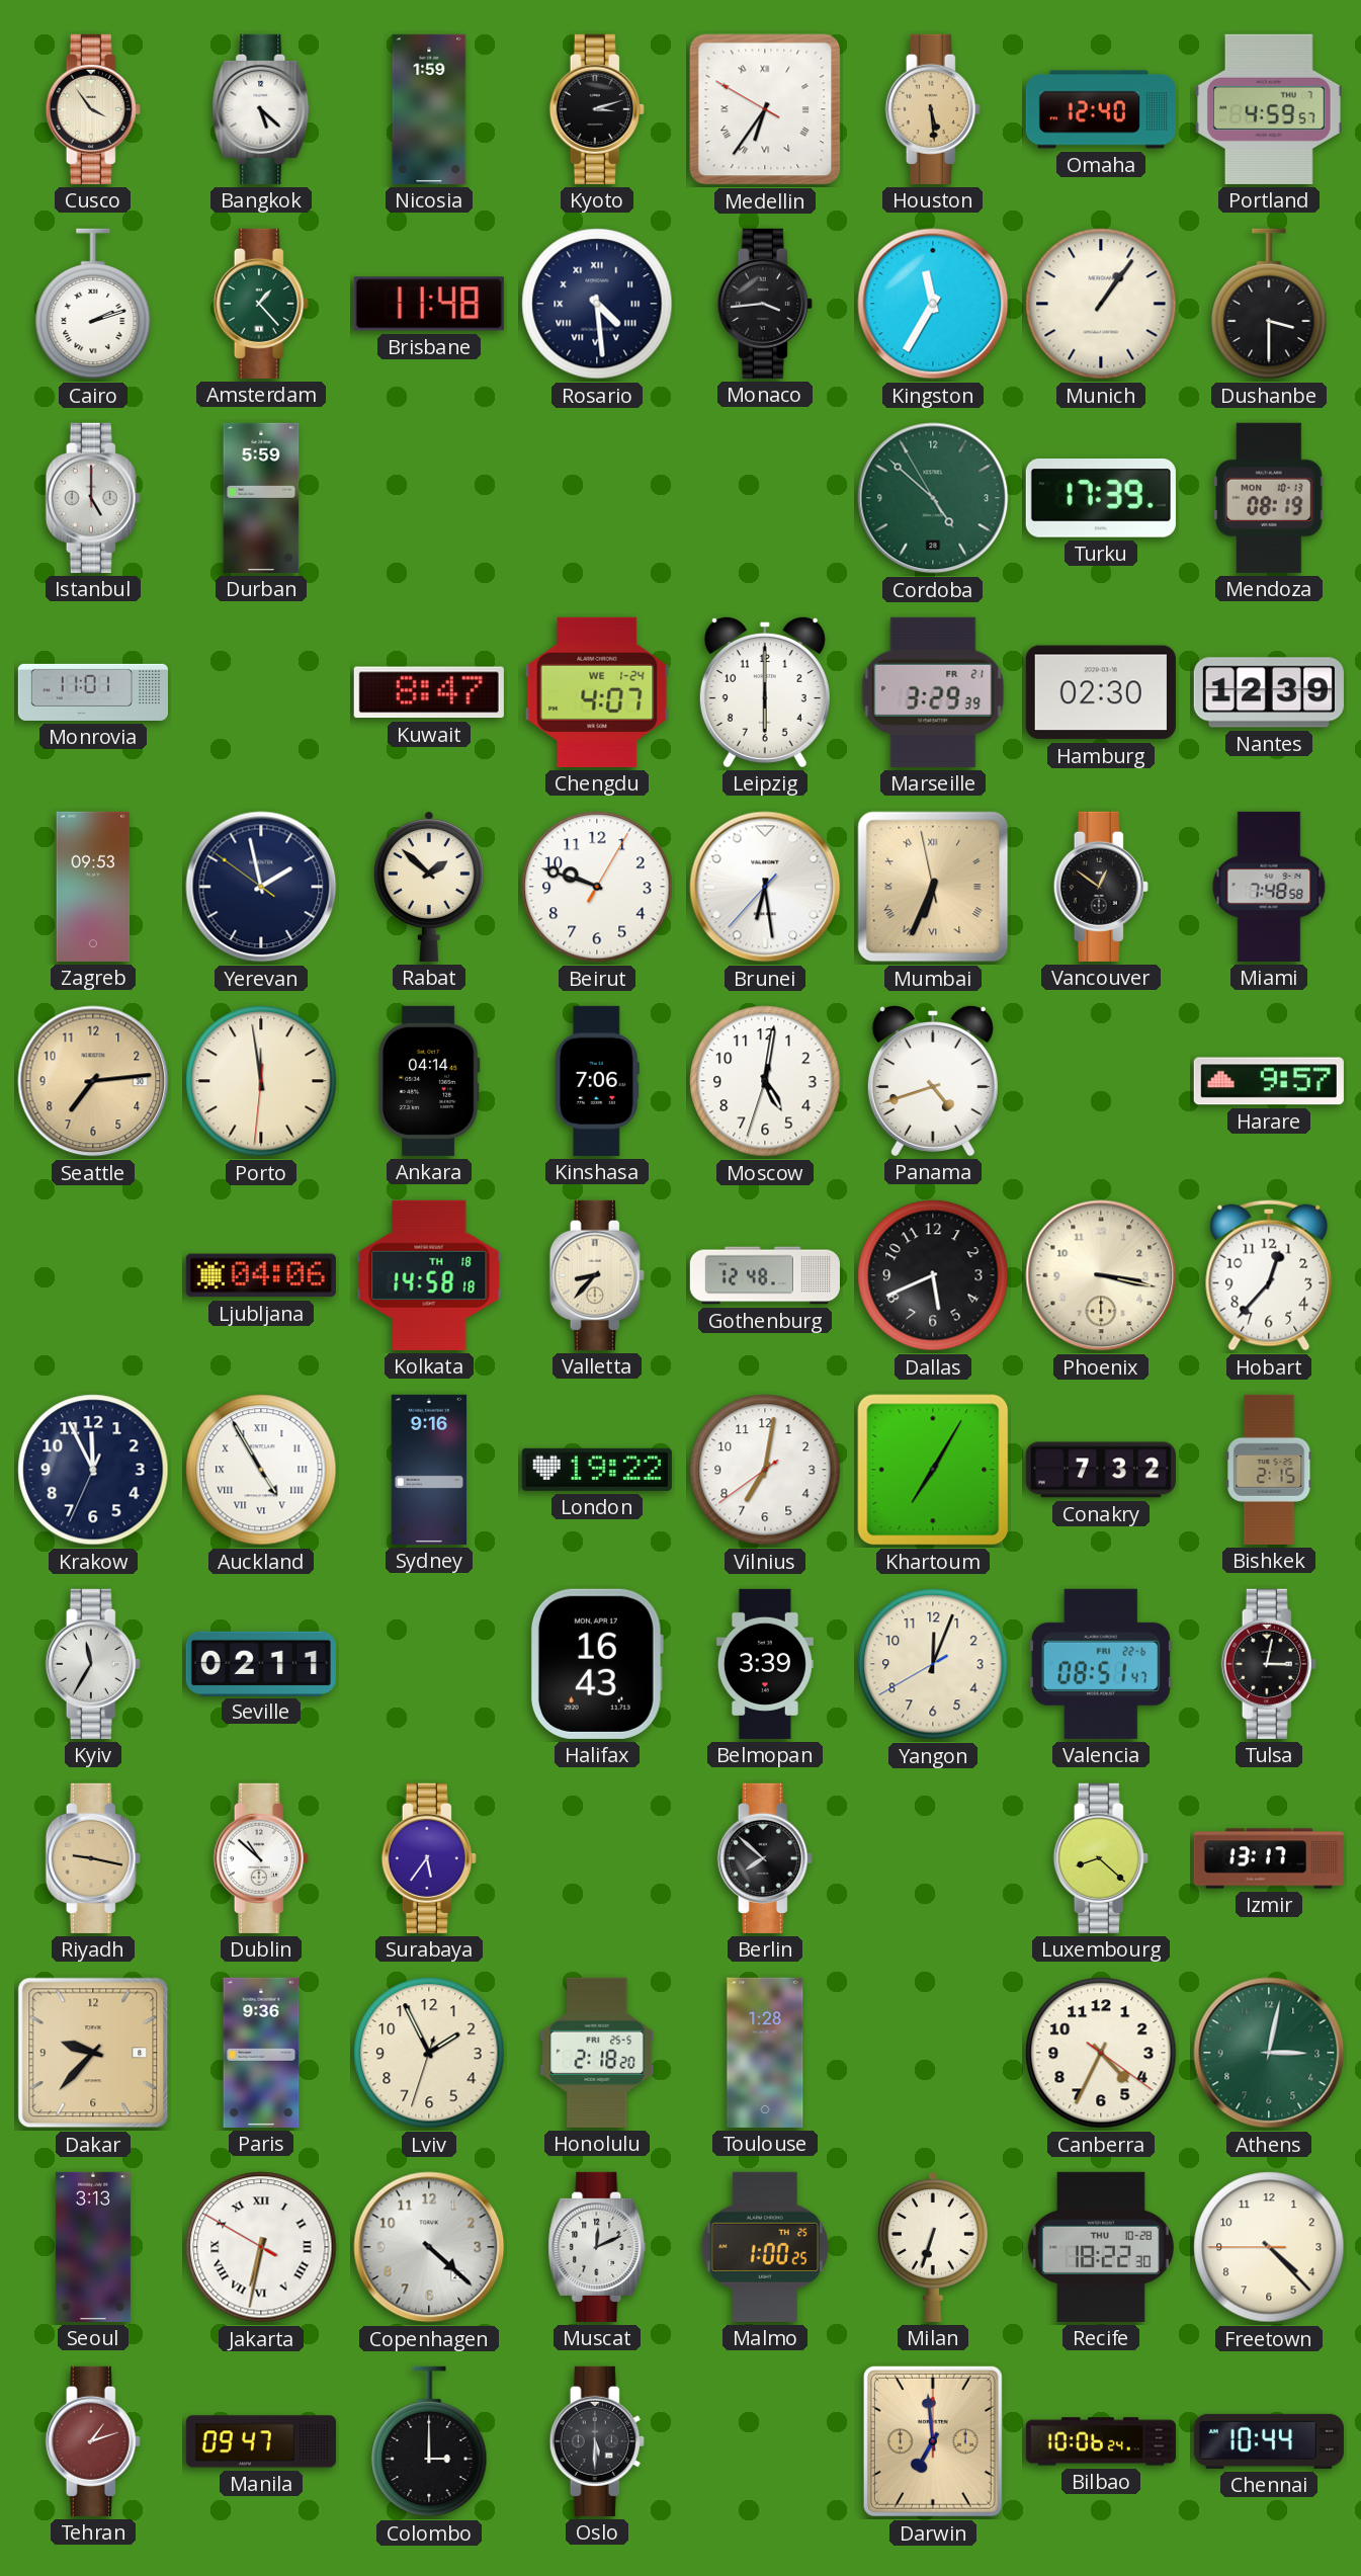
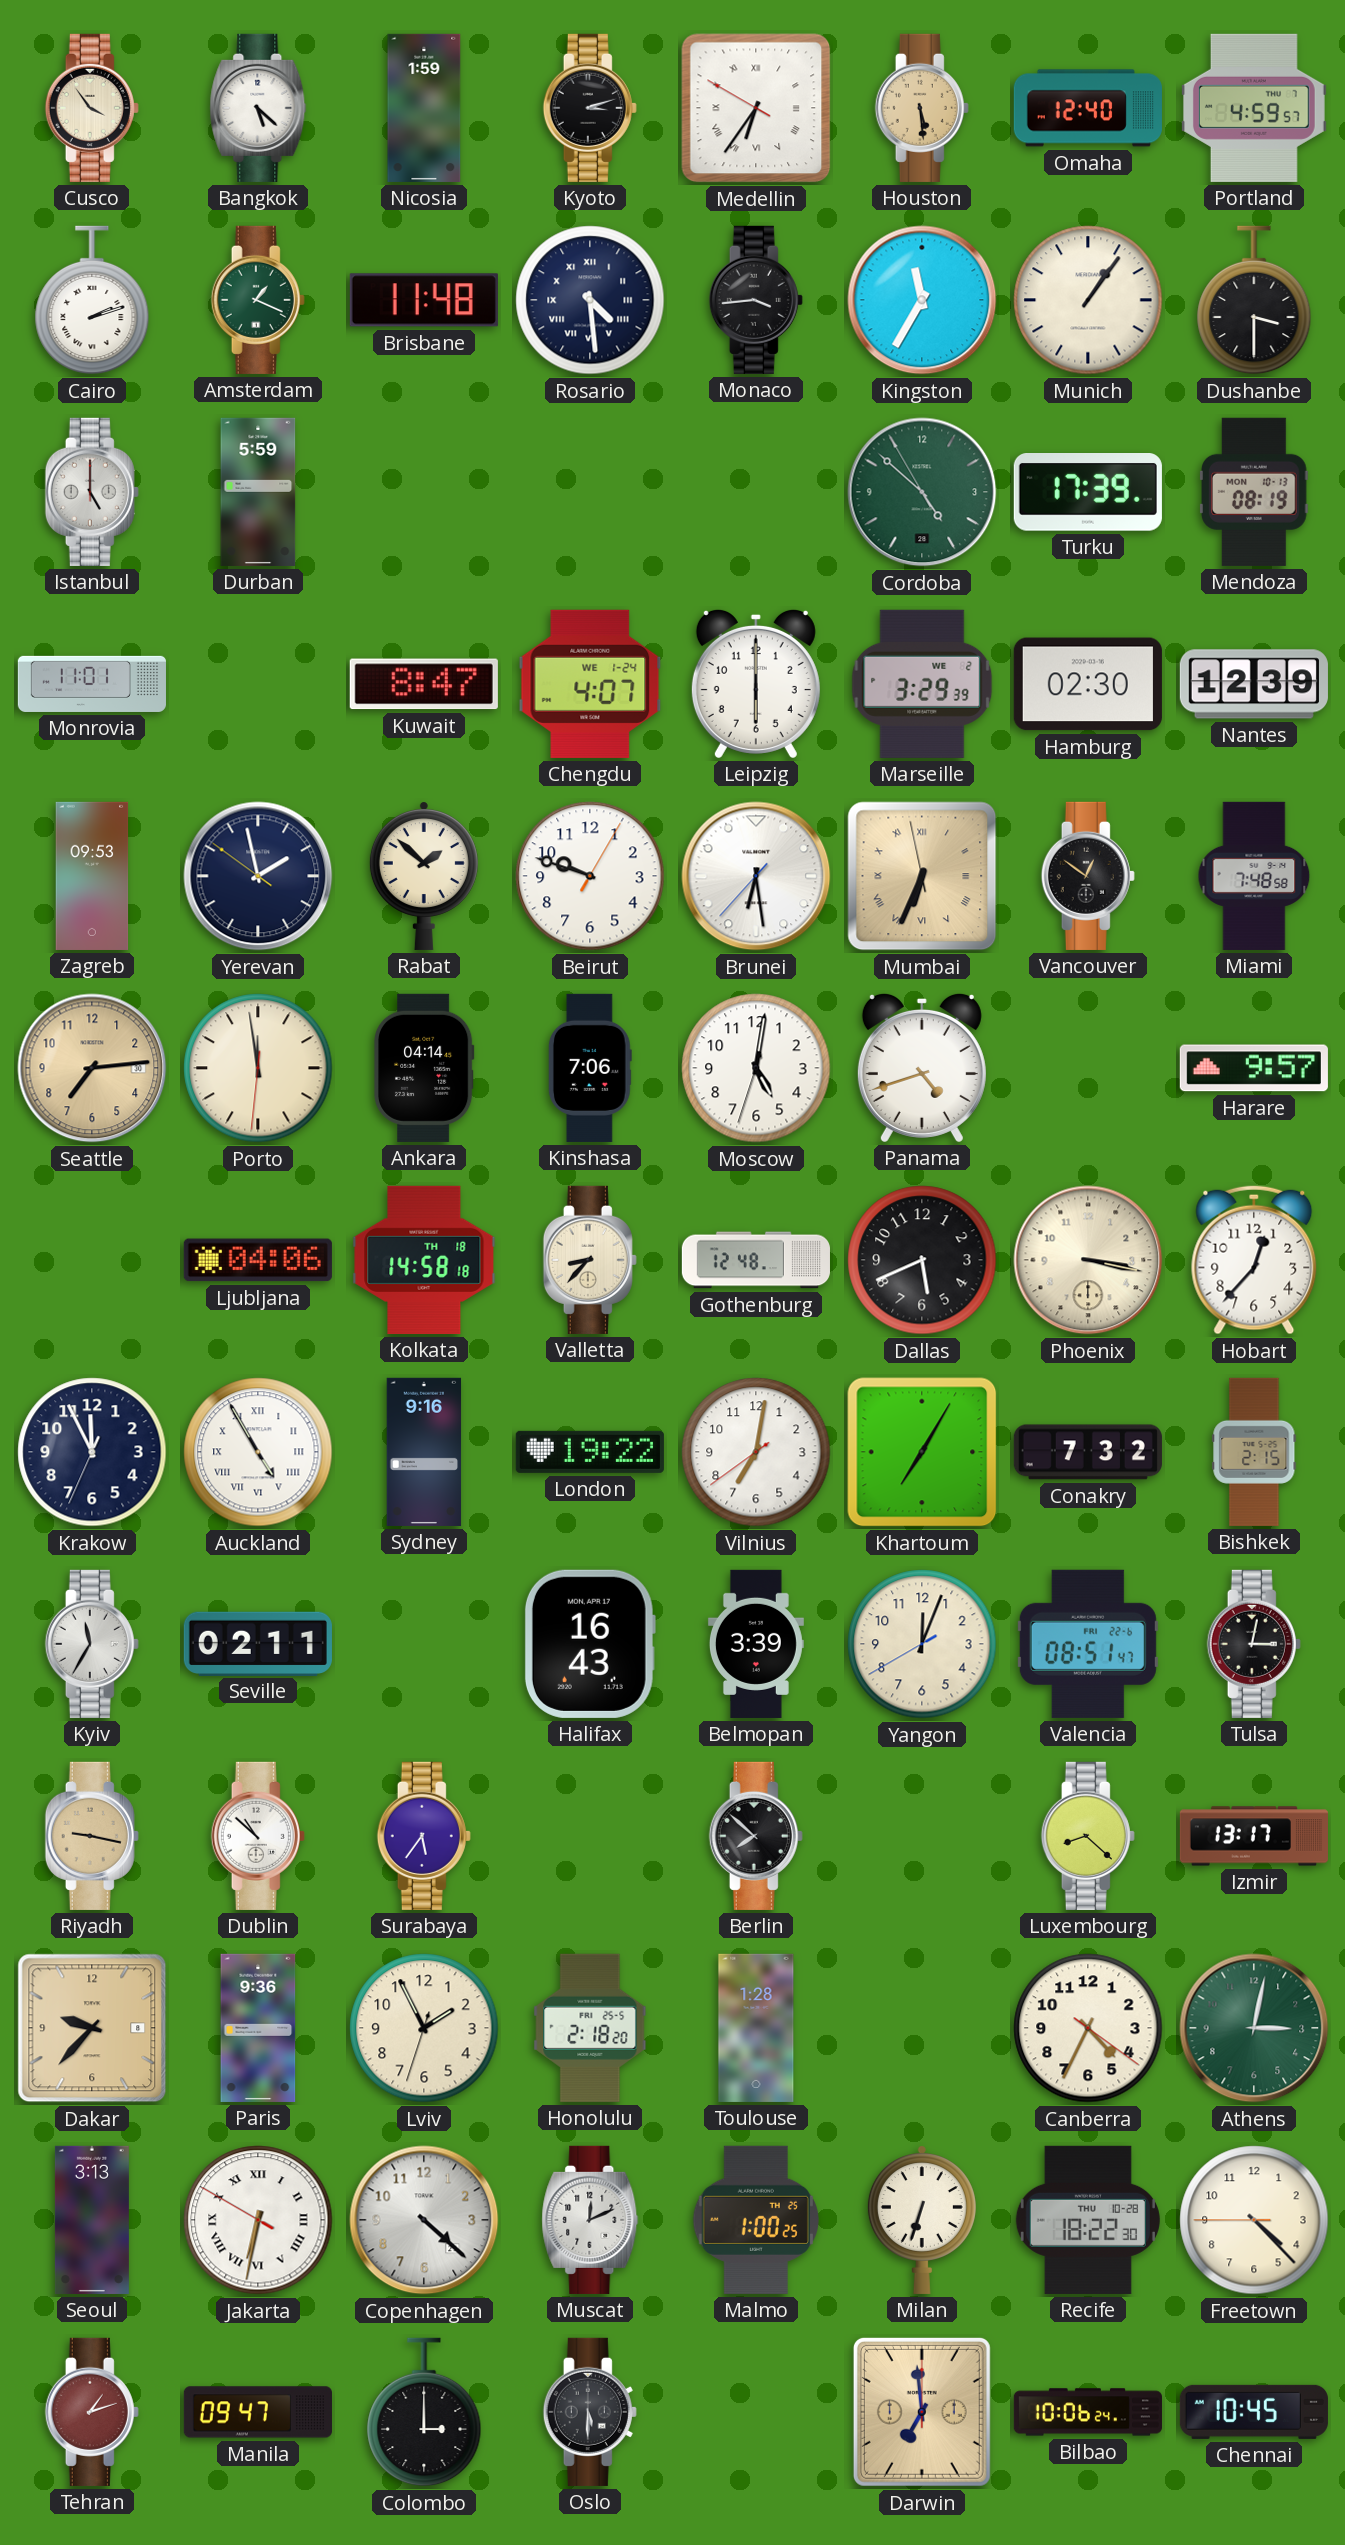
Amsterdam: 1:23 -> 1:19
Marseille date: FR 21 -> WE 2
Chennai: 10:44 -> 10:45
